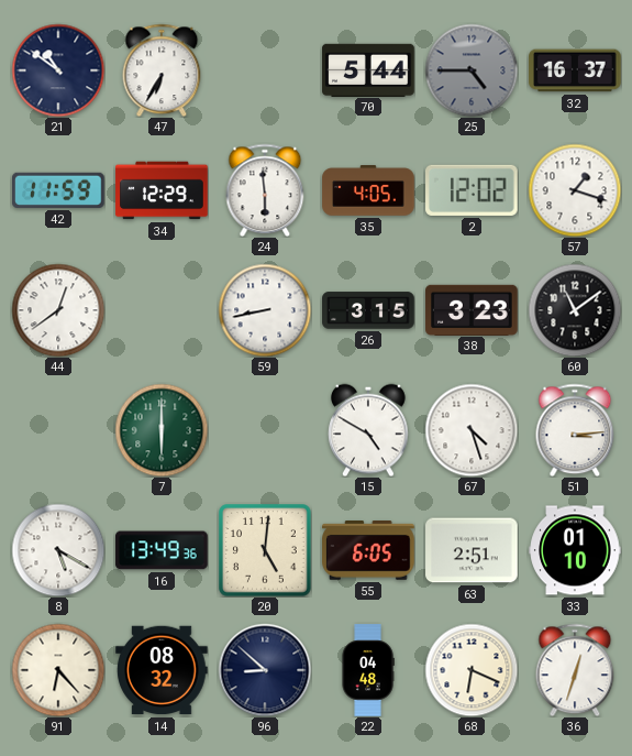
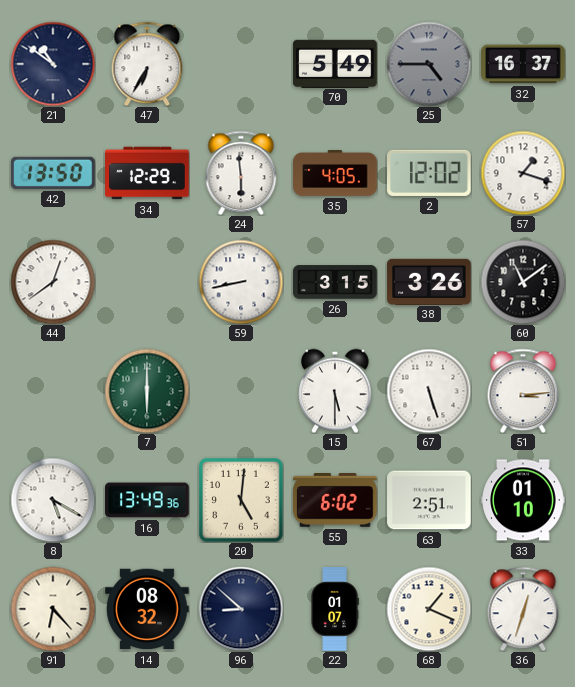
70: 5:44 -> 5:49
42: 11:59 -> 13:50
38: 3:23 -> 3:26
15: 4:50 -> 5:30
67: 4:27 -> 5:27
55: 6:05 -> 6:02
22: 04:48 -> 01:07
68: 6:19 -> 1:19
